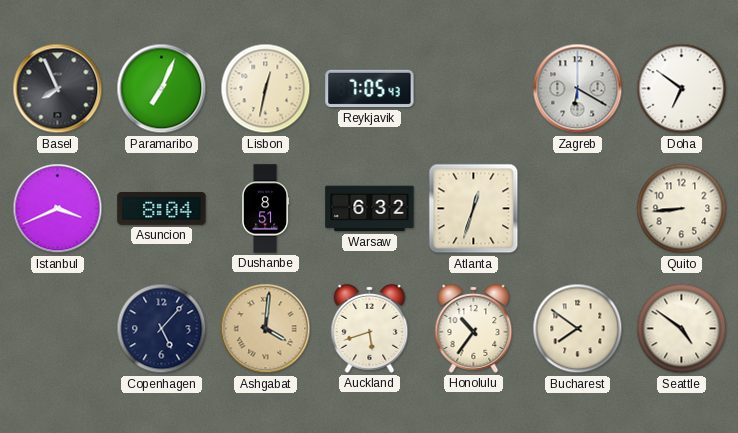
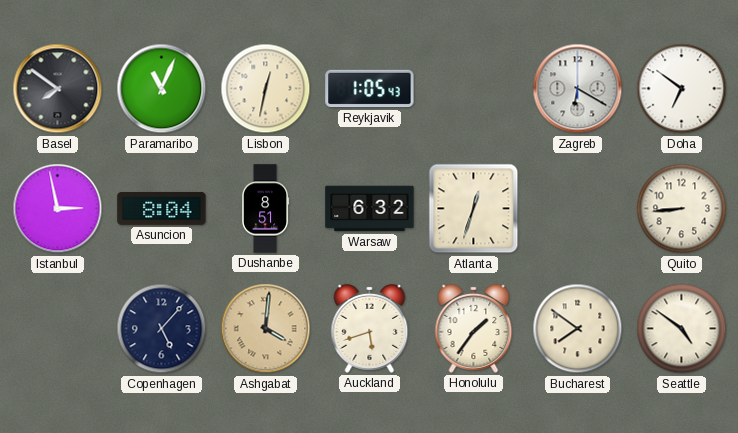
Basel: 7:56 -> 7:51
Paramaribo: 7:04 -> 11:04
Reykjavik: 7:05 -> 1:05
Istanbul: 3:41 -> 2:58
Honolulu: 10:36 -> 1:36
